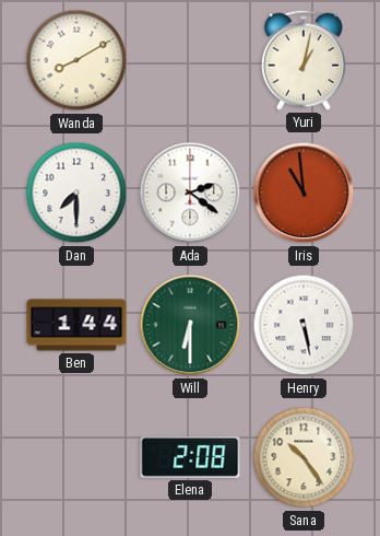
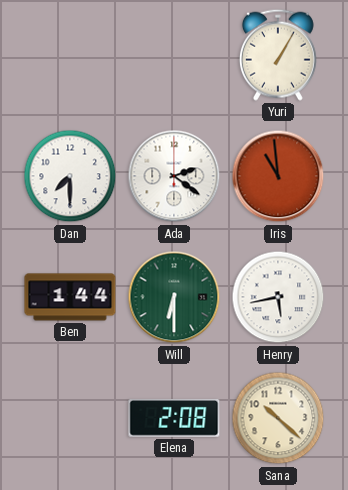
Wanda: 8:10 -> none
Yuri: 1:02 -> 1:05
Henry: 5:28 -> 5:43
Sana: 10:24 -> 10:22
